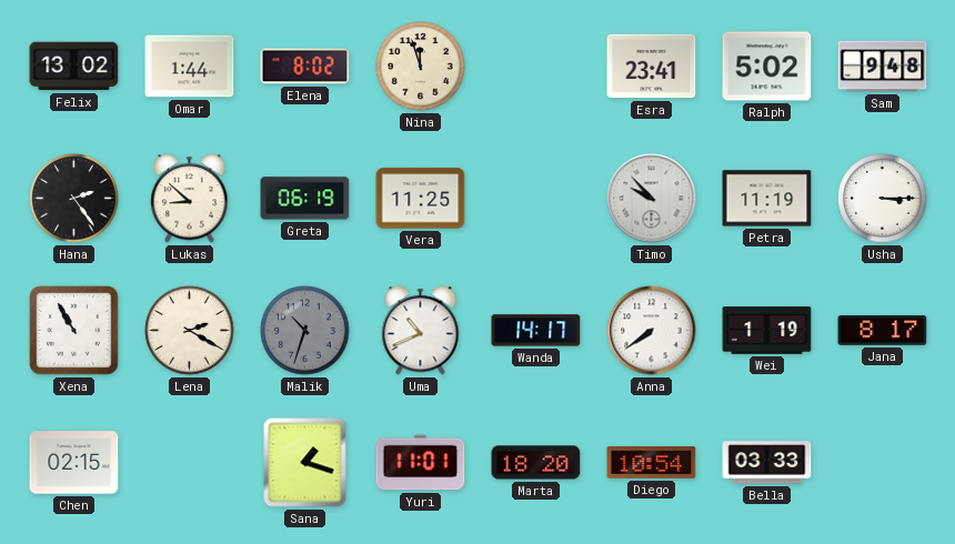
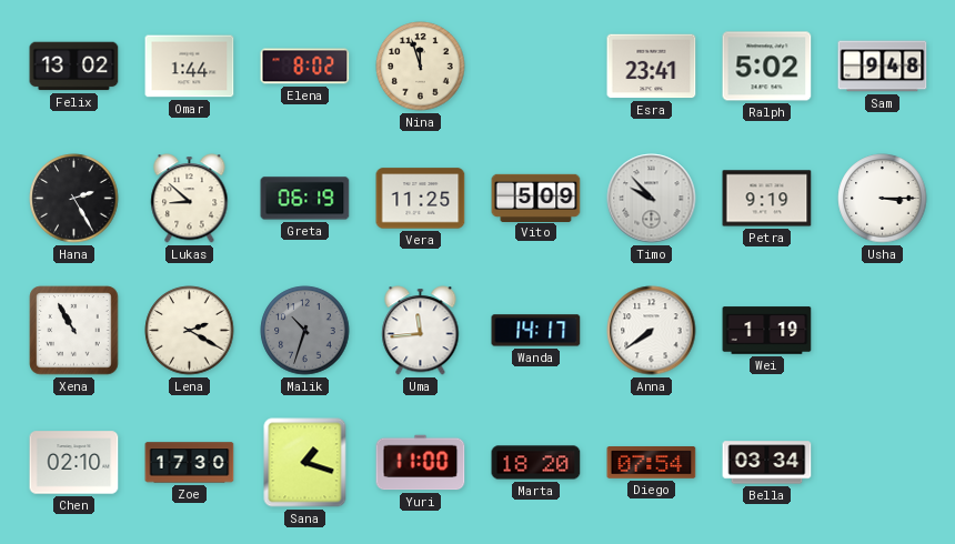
Hana: 2:24 -> 2:25
Vito: none -> 5:09
Petra: 11:19 -> 9:19
Uma: 10:41 -> 11:44
Jana: 8:17 -> none
Chen: 02:15 -> 02:10
Zoe: none -> 17:30
Yuri: 11:01 -> 11:00
Diego: 10:54 -> 07:54
Bella: 03:33 -> 03:34
